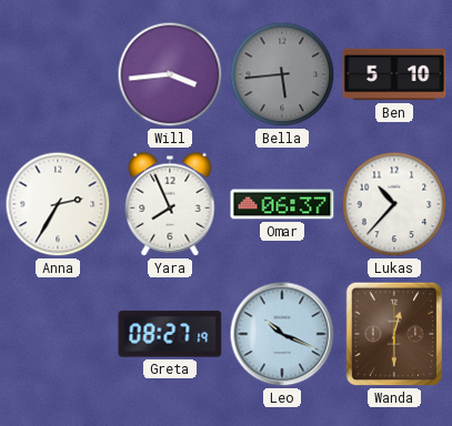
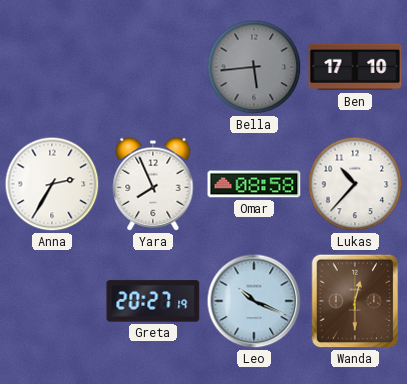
Will: 3:44 -> none
Ben: 5:10 -> 17:10
Omar: 06:37 -> 08:58
Greta: 08:27 -> 20:27
